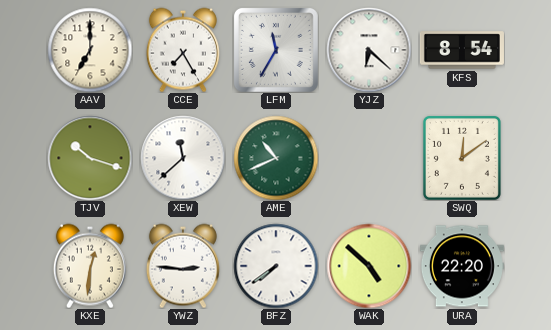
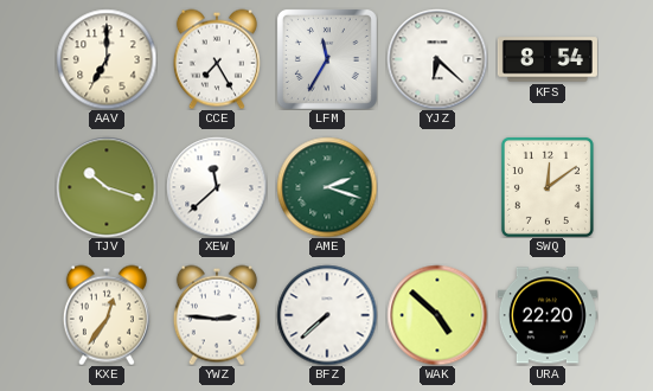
AME: 10:41 -> 2:18
KXE: 12:31 -> 12:36
BFZ: 7:39 -> 7:38
